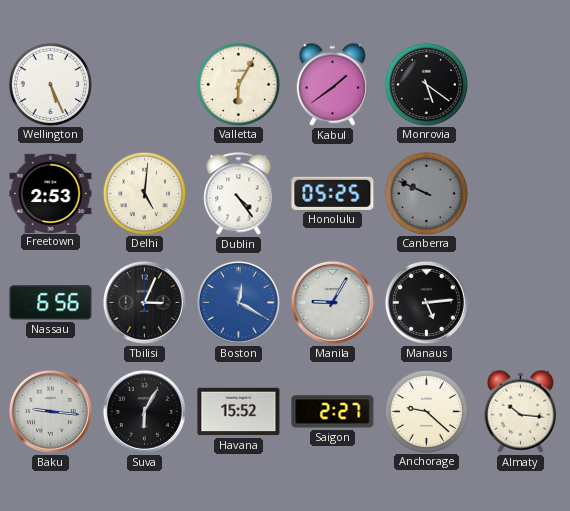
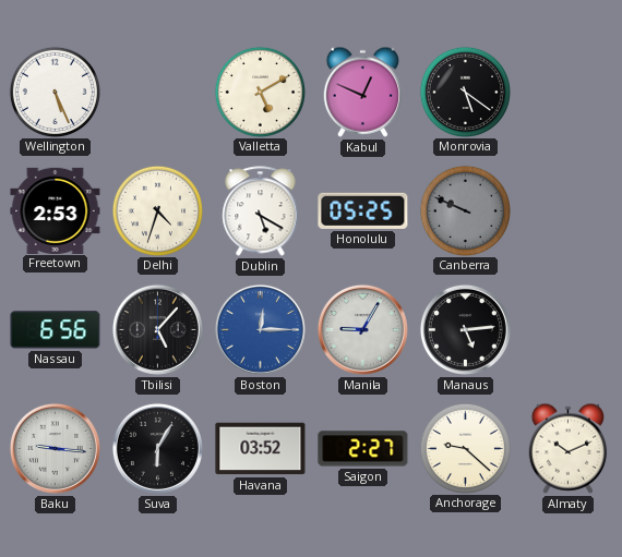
Valletta: 6:05 -> 5:10
Kabul: 1:39 -> 12:49
Delhi: 5:01 -> 4:33
Dublin: 4:24 -> 5:20
Tbilisi: 3:04 -> 5:07
Boston: 12:20 -> 12:15
Havana: 15:52 -> 03:52
Almaty: 10:16 -> 10:11
